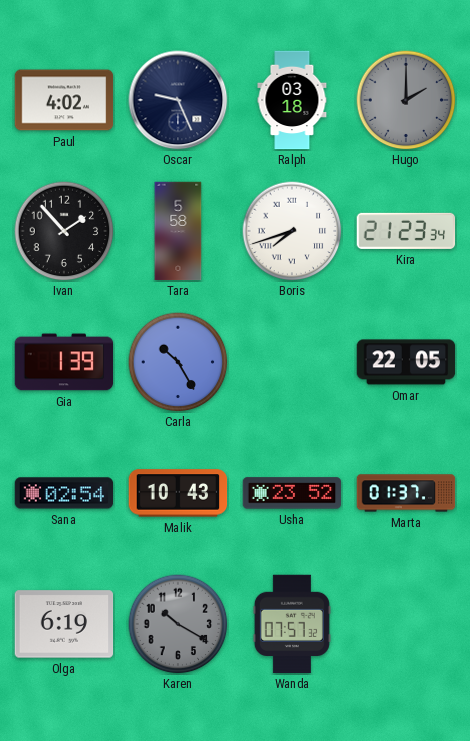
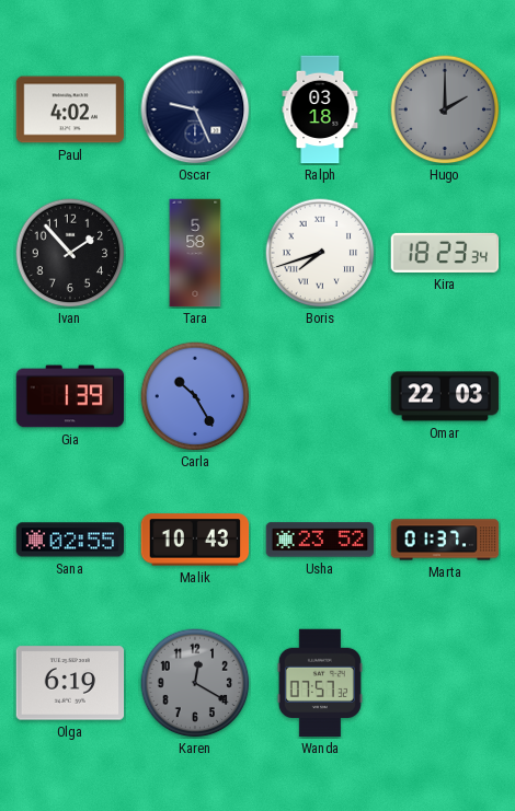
Kira: 21:23 -> 18:23
Omar: 22:05 -> 22:03
Sana: 02:54 -> 02:55
Karen: 10:20 -> 12:20
